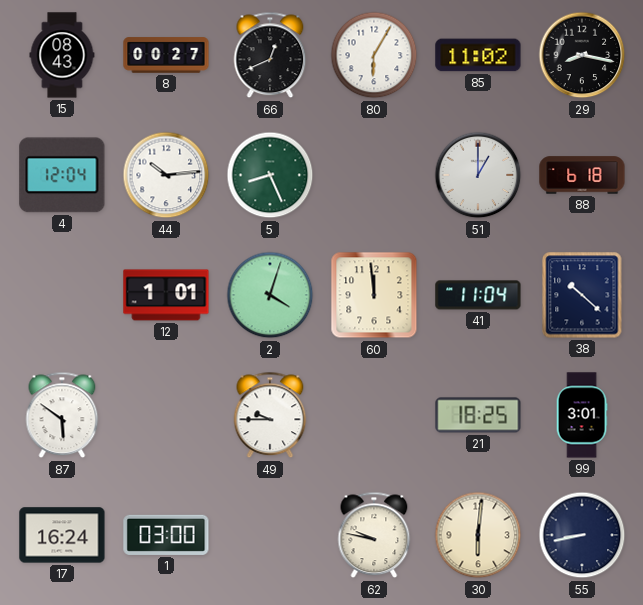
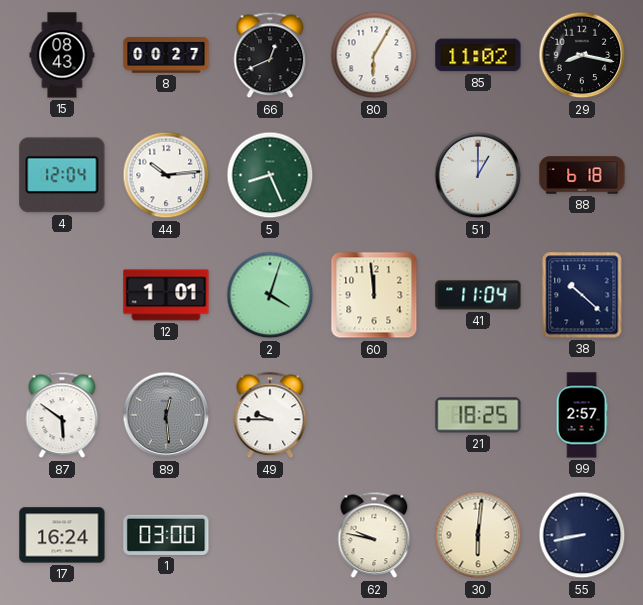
89: none -> 12:29
99: 3:01 -> 2:57
